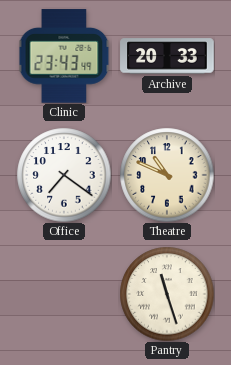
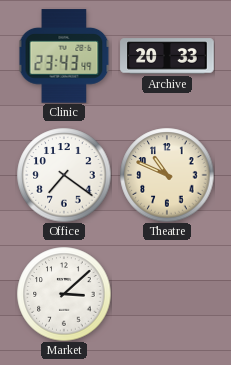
Market: none -> 3:08
Pantry: 11:27 -> none
